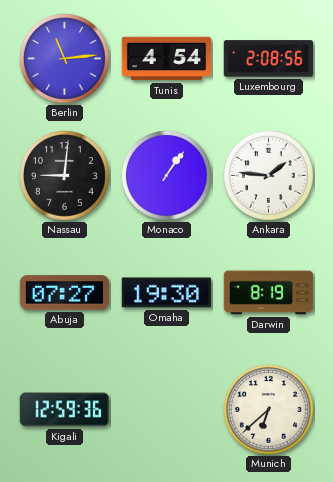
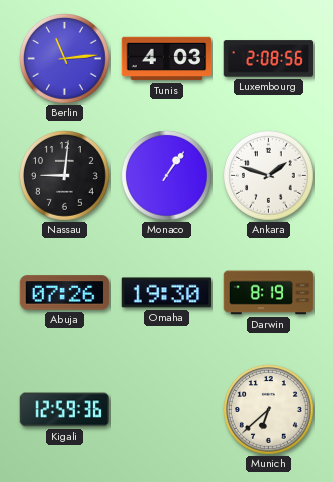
Tunis: 4:54 -> 4:03
Ankara: 1:46 -> 1:48
Abuja: 07:27 -> 07:26
